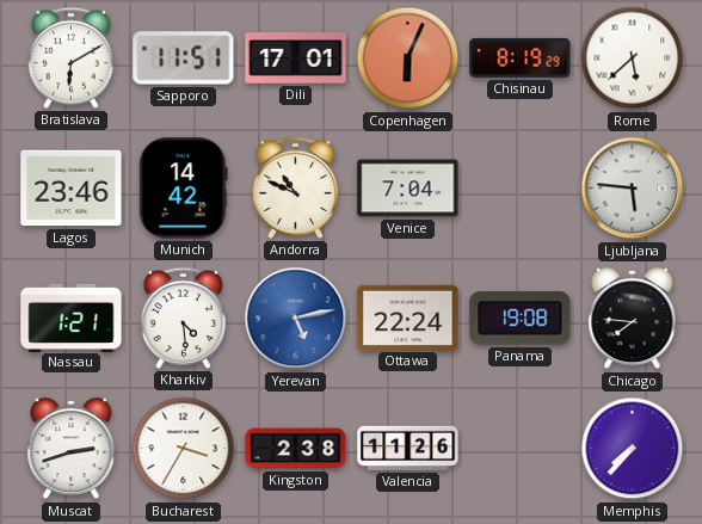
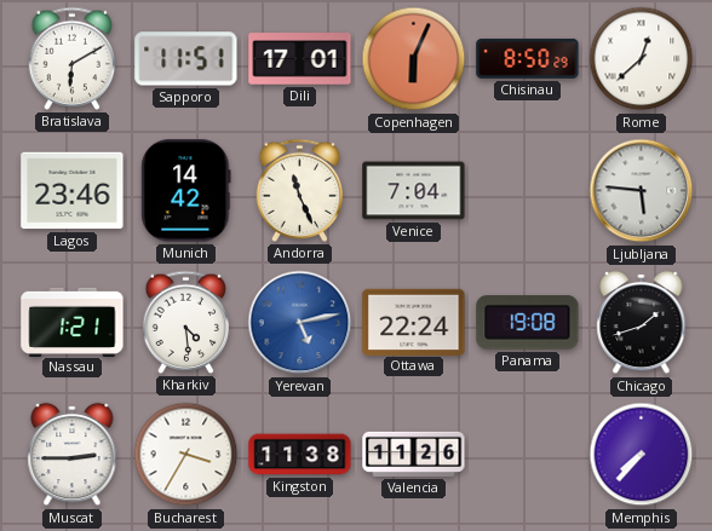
Chisinau: 8:19 -> 8:50
Rome: 5:38 -> 12:38
Andorra: 10:49 -> 11:26
Chicago: 7:46 -> 1:42
Muscat: 2:42 -> 2:45
Kingston: 2:38 -> 11:38
